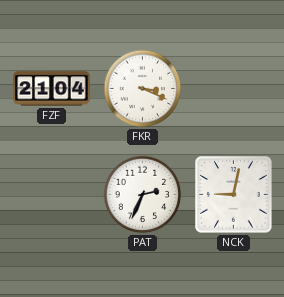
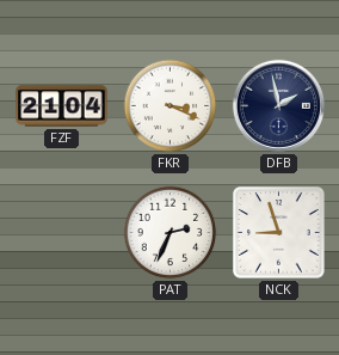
DFB: none -> 1:58
NCK: 9:02 -> 8:57
